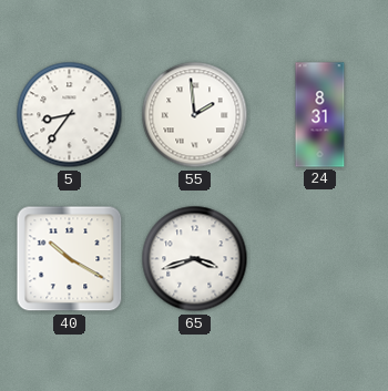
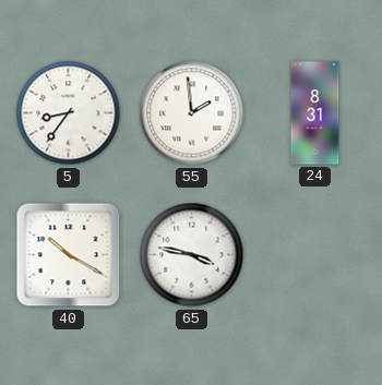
65: 3:42 -> 3:47
